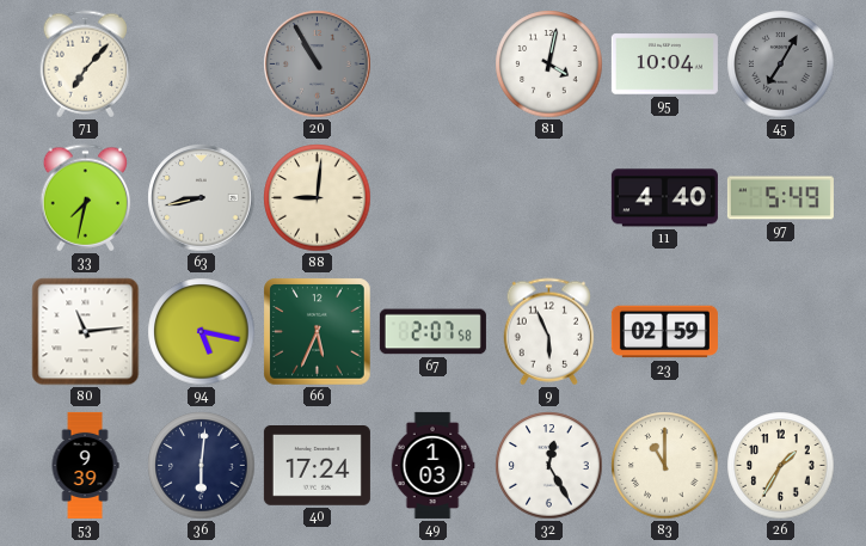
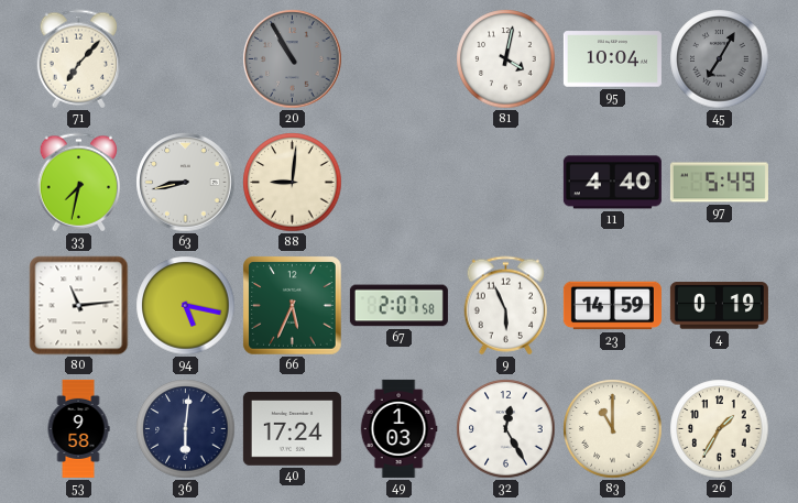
23: 02:59 -> 14:59
4: none -> 0:19
53: 9:39 -> 9:58
